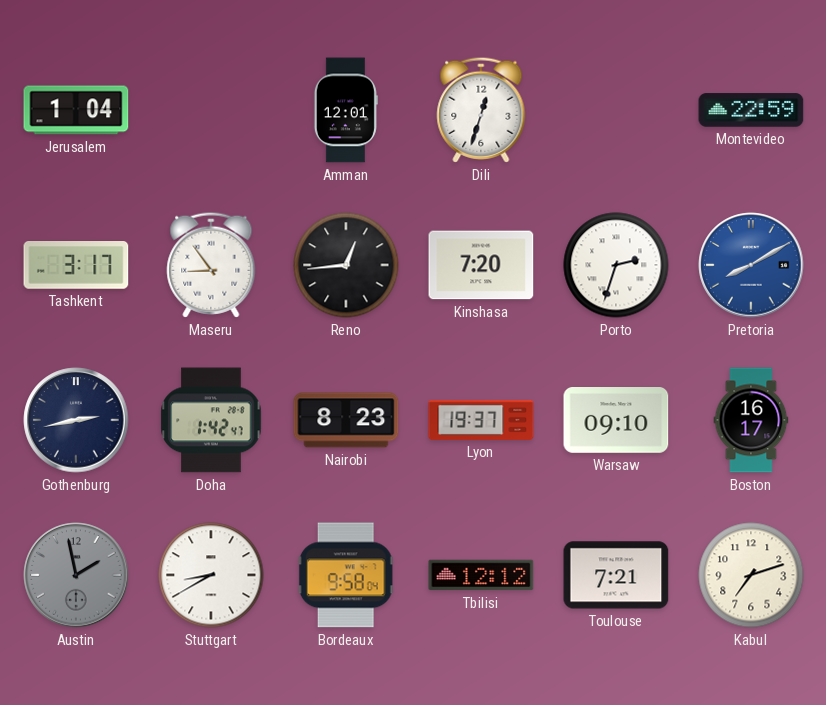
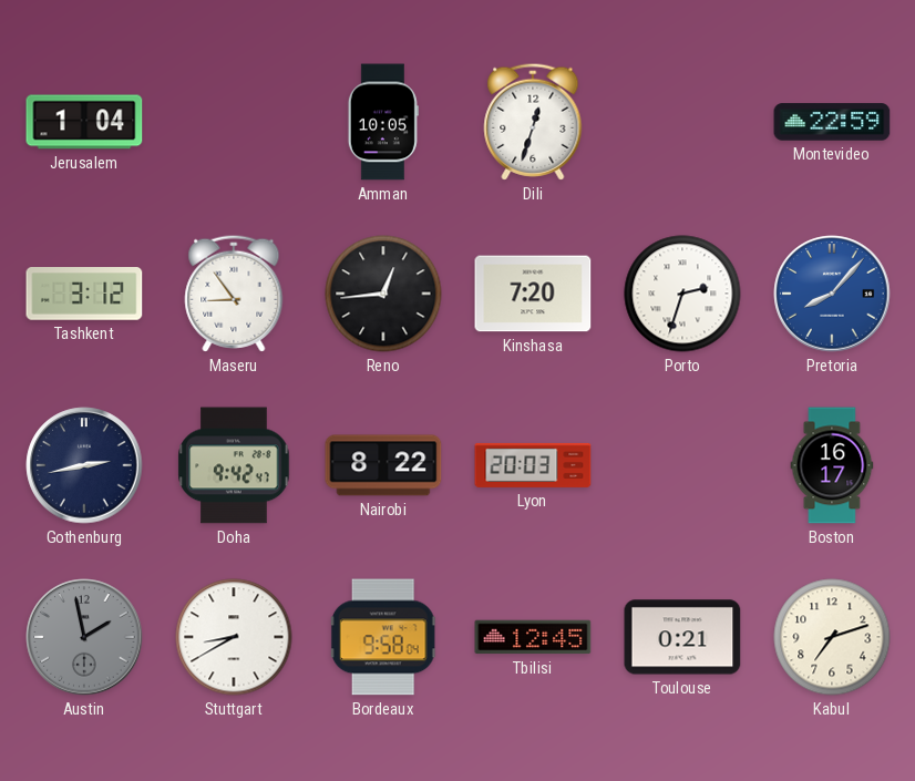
Amman: 12:01 -> 10:05
Tashkent: 3:17 -> 3:12
Pretoria: 8:10 -> 8:07
Doha: 1:42 -> 9:42
Nairobi: 8:23 -> 8:22
Lyon: 19:37 -> 20:03
Warsaw: 09:10 -> none
Tbilisi: 12:12 -> 12:45
Toulouse: 7:21 -> 0:21
